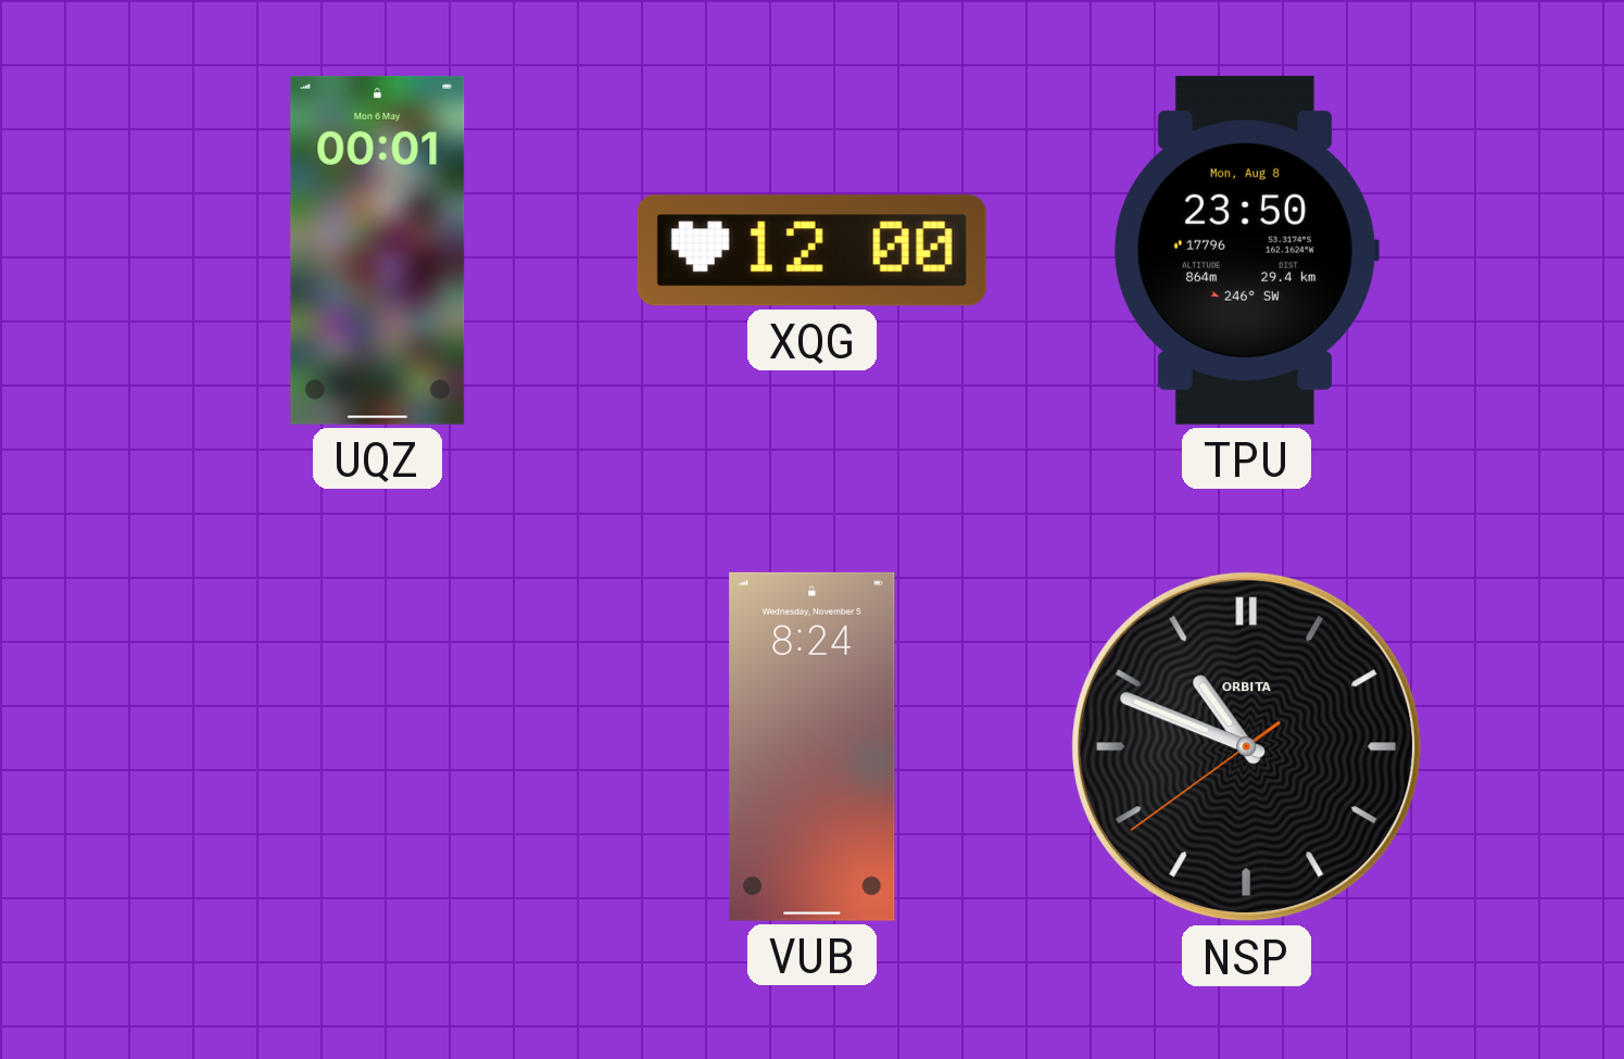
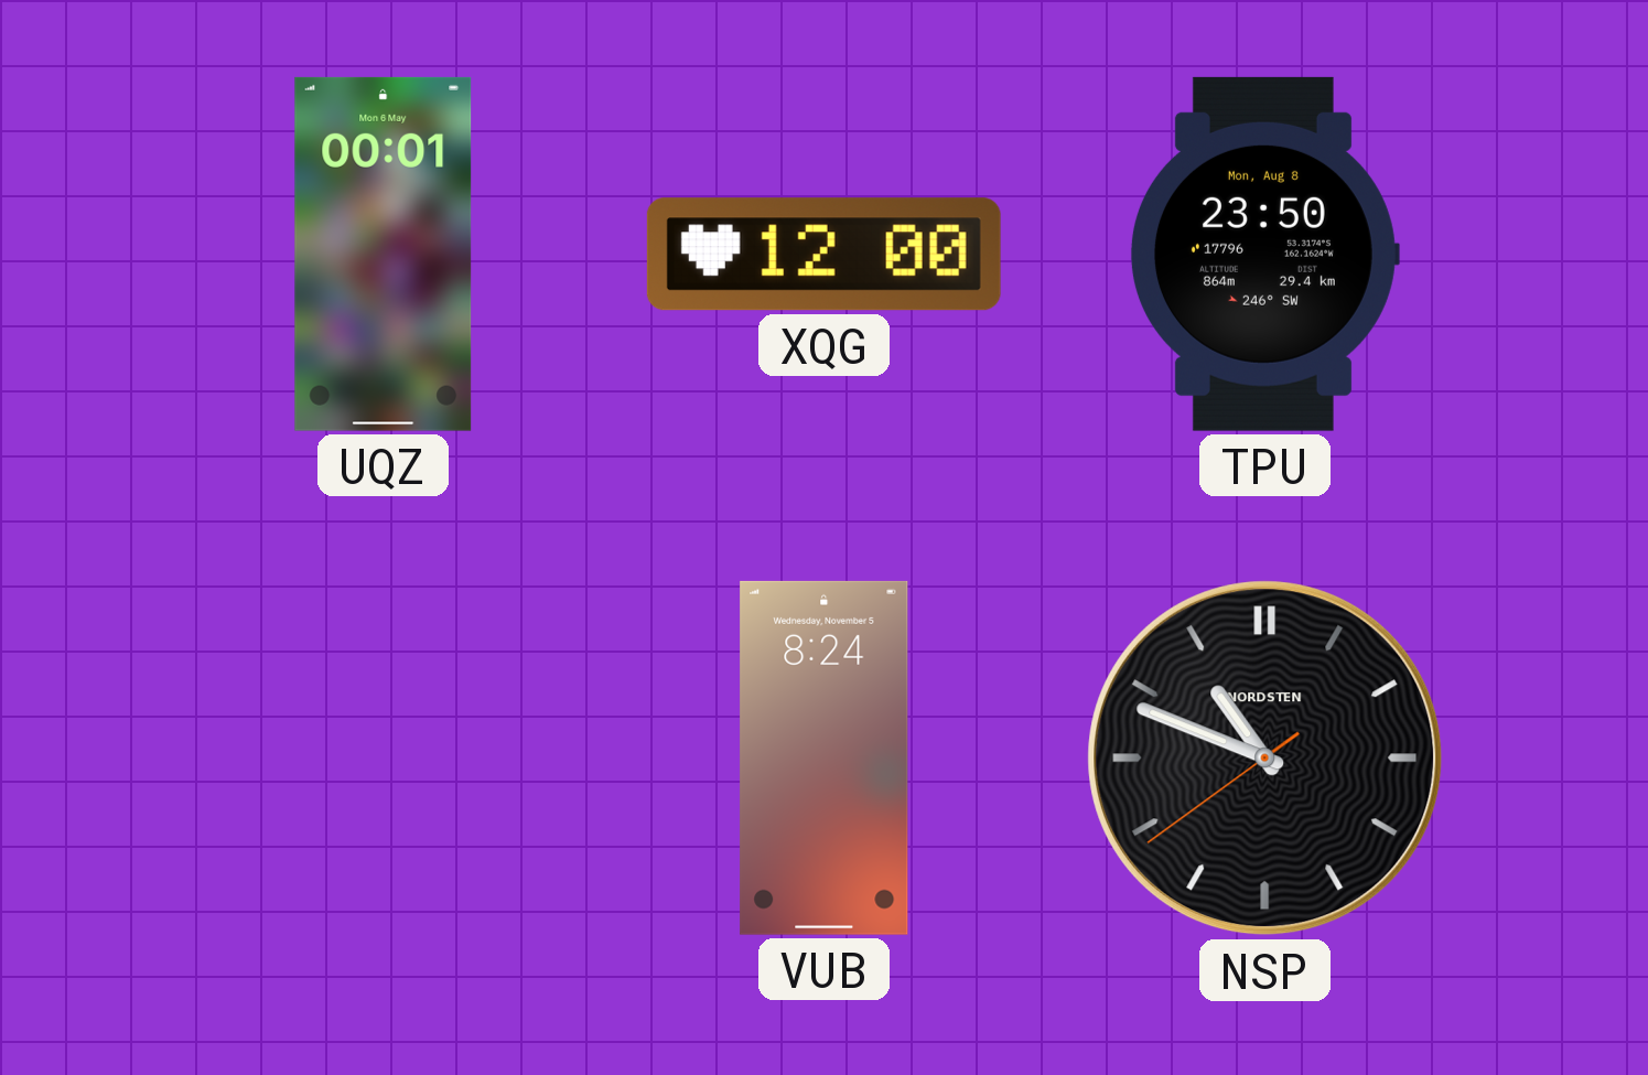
NSP brand: ORBITA -> NORDSTEN
